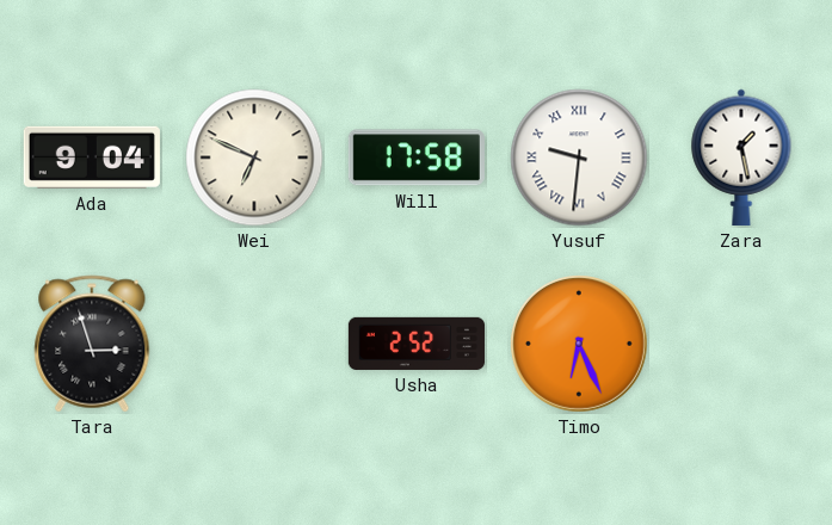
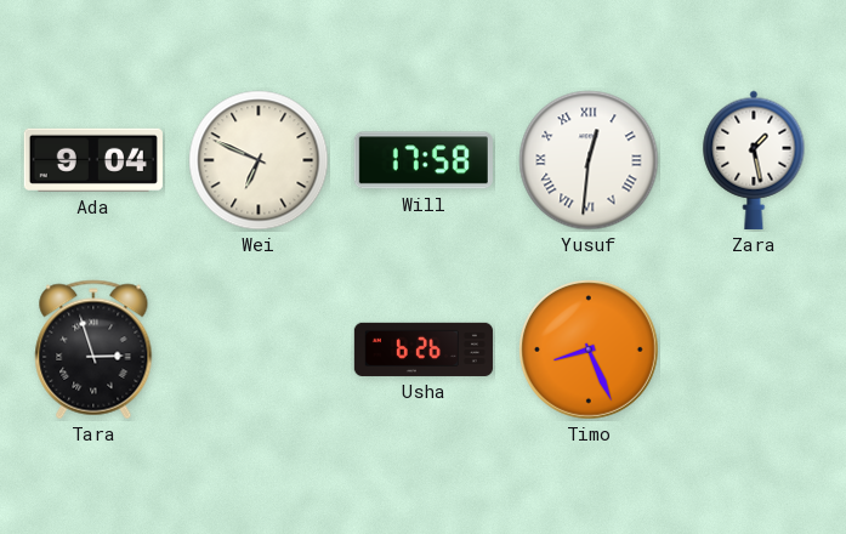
Yusuf: 9:31 -> 12:31
Usha: 2:52 -> 6:26
Timo: 6:26 -> 8:26
